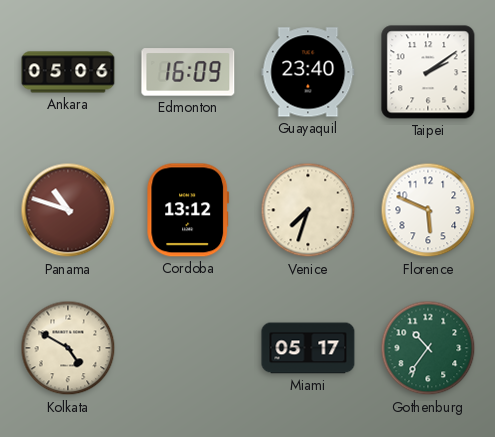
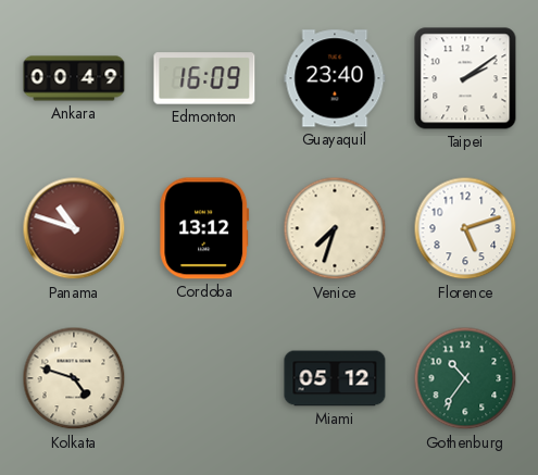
Ankara: 05:06 -> 00:49
Florence: 5:49 -> 5:12
Kolkata: 4:50 -> 4:48
Miami: 05:17 -> 05:12
